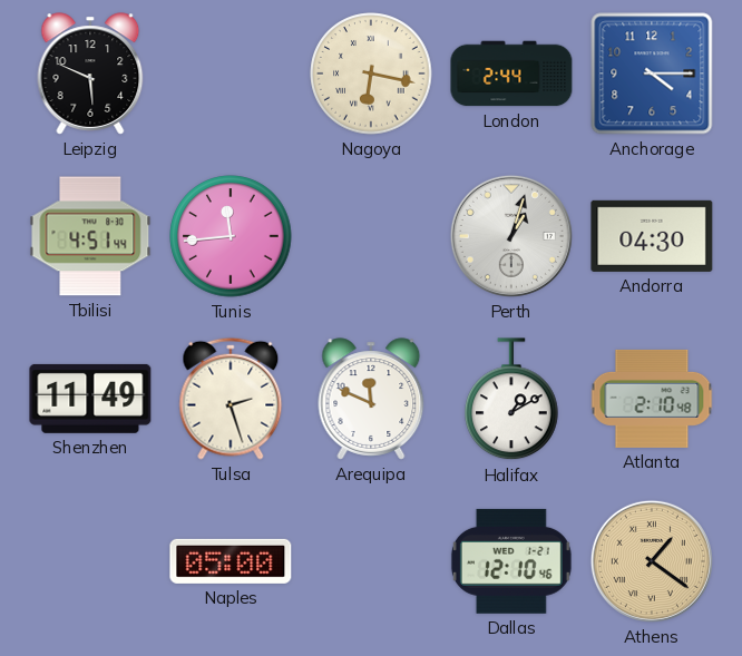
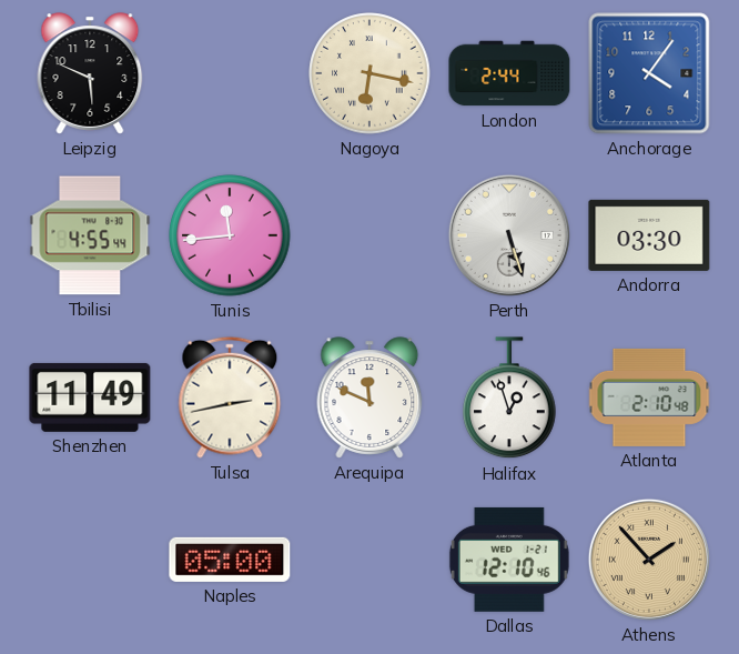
Anchorage: 4:15 -> 4:06
Tbilisi: 4:51 -> 4:55
Perth: 1:03 -> 5:27
Andorra: 04:30 -> 03:30
Tulsa: 2:27 -> 2:43
Halifax: 1:10 -> 12:57
Athens: 1:21 -> 1:53
